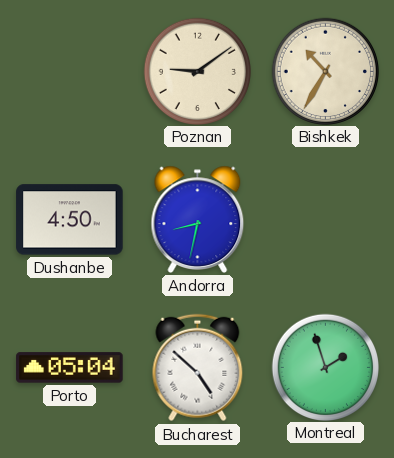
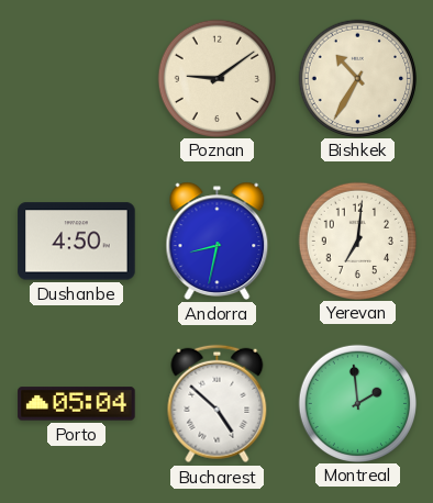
Yerevan: none -> 7:01
Montreal: 1:57 -> 1:59
